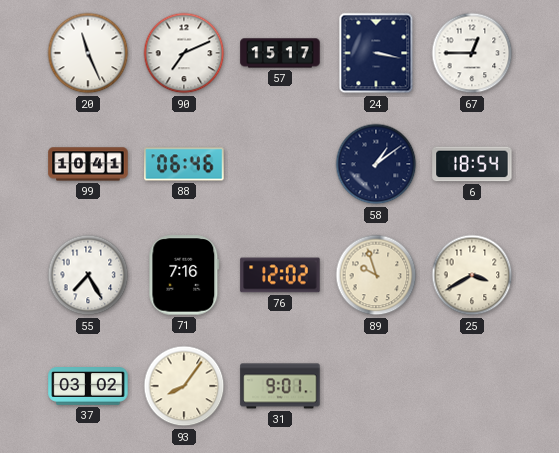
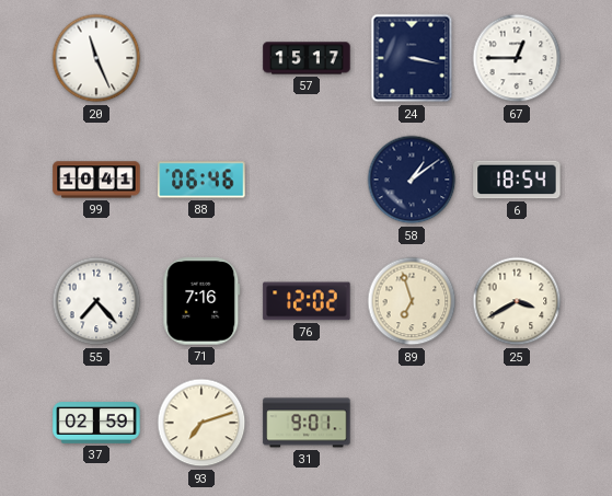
90: 7:11 -> none
55: 7:25 -> 7:23
89: 9:57 -> 6:57
37: 03:02 -> 02:59
93: 8:06 -> 7:12
